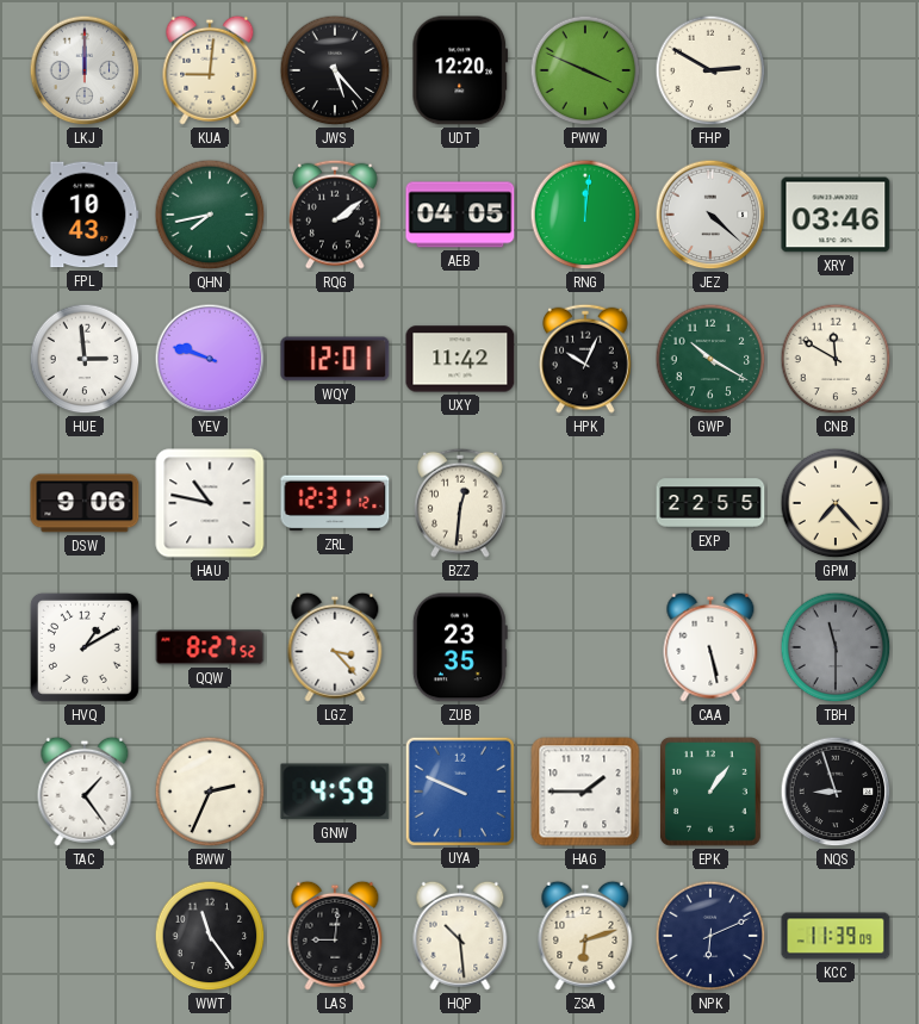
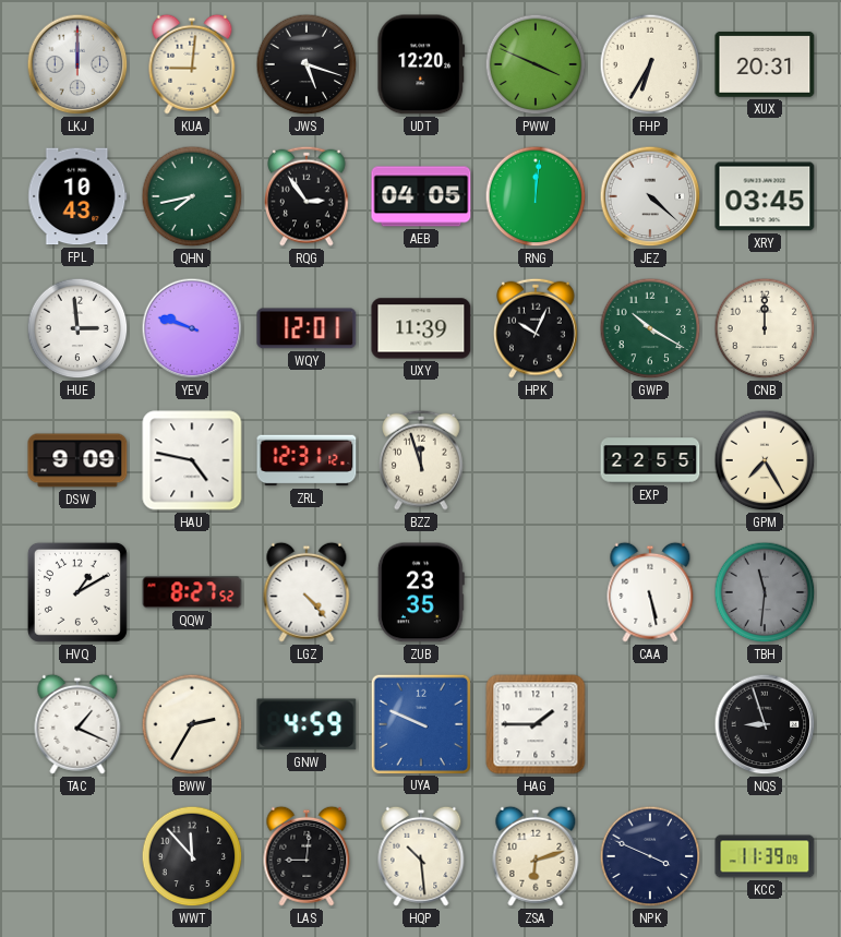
JWS: 5:23 -> 5:18
FHP: 2:50 -> 6:35
XUX: none -> 20:31
RQG: 2:09 -> 2:54
XRY: 03:46 -> 03:45
UXY: 11:42 -> 11:39
CNB: 11:50 -> 12:00
DSW: 9:06 -> 9:09
HAU: 10:47 -> 4:47
BZZ: 12:31 -> 11:57
GPM: 7:23 -> 7:25
LGZ: 3:23 -> 4:23
TBH: 11:30 -> 11:31
TAC: 1:24 -> 1:19
BWW: 2:34 -> 2:35
EPK: 1:06 -> none
WWT: 11:24 -> 11:53
NPK: 6:11 -> 3:49
